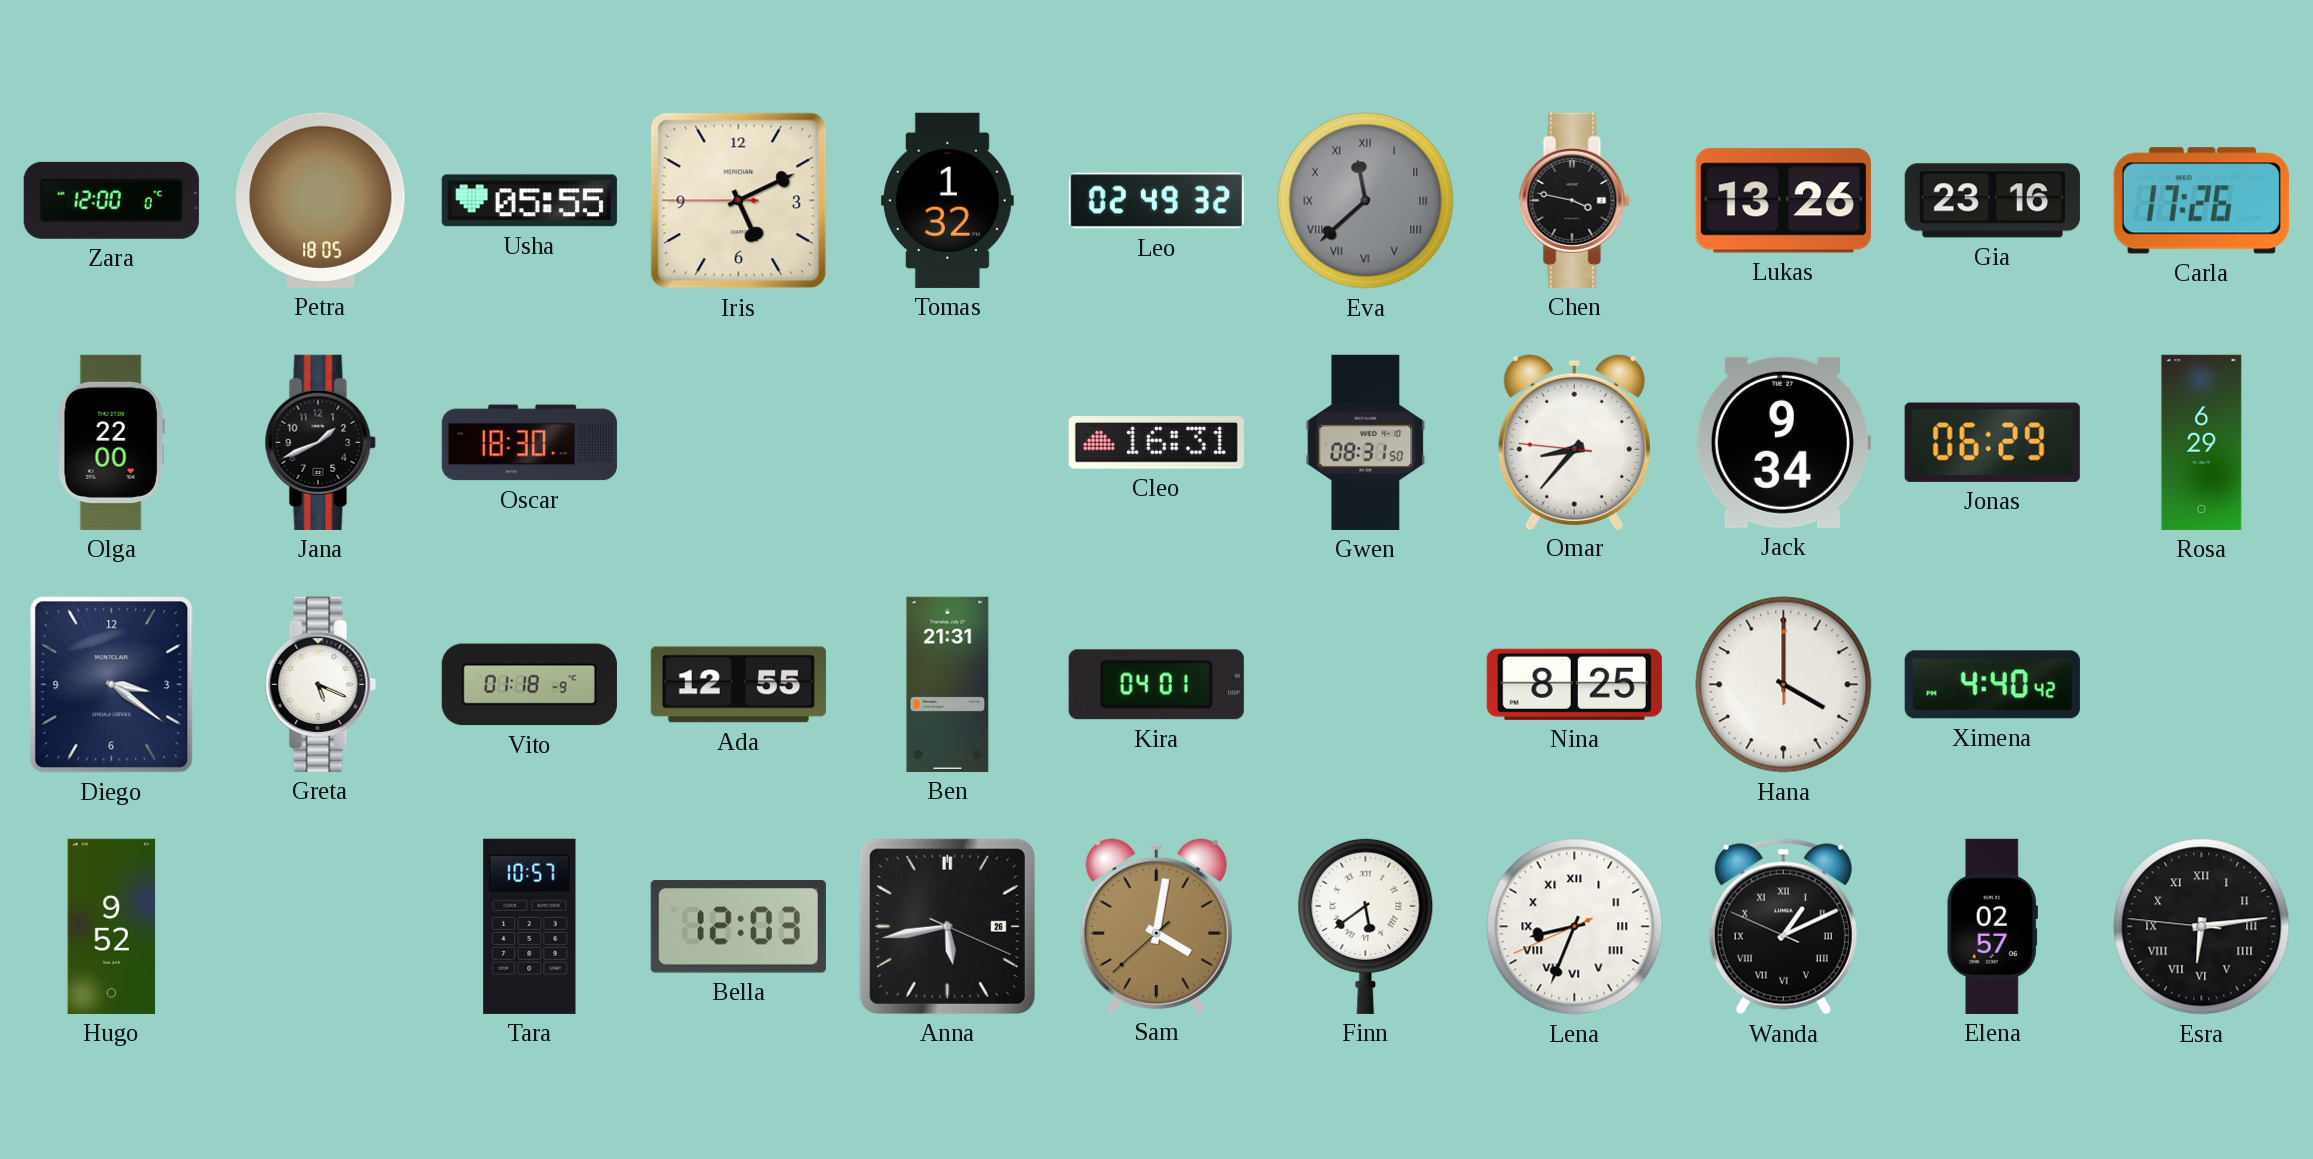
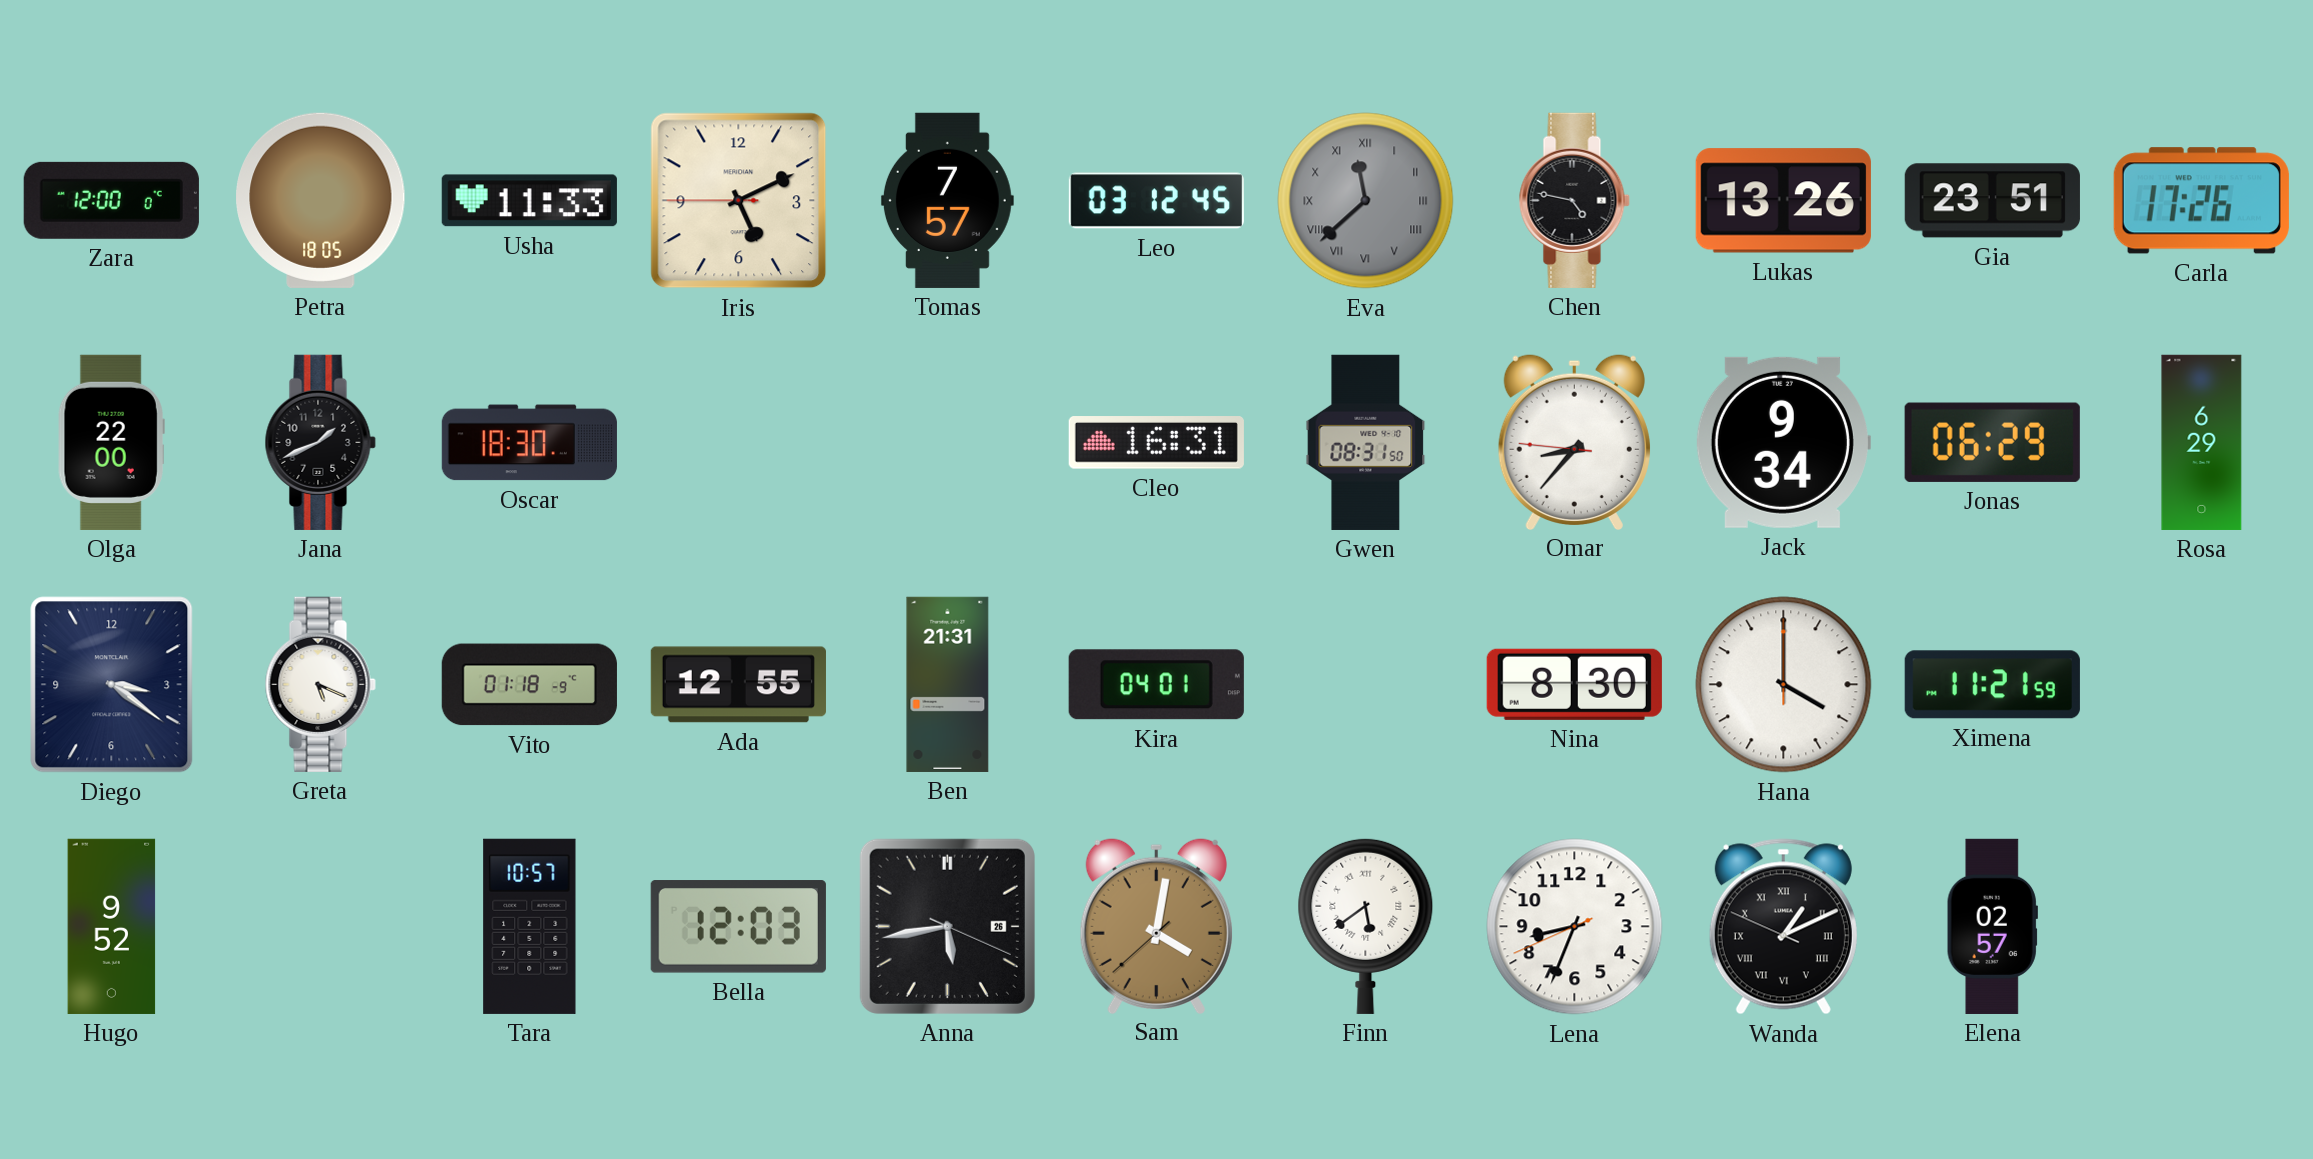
Usha: 05:55 -> 11:33
Tomas: 1:32 -> 7:57
Leo: 02:49 -> 03:12
Chen: 3:47 -> 4:47
Gia: 23:16 -> 23:51
Nina: 8:25 -> 8:30
Ximena: 4:40 -> 11:21
Lena numerals: Roman -> Arabic
Esra: 6:13 -> none
